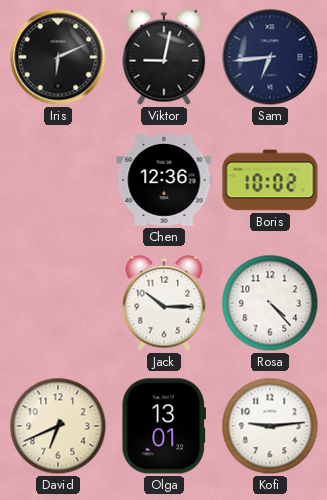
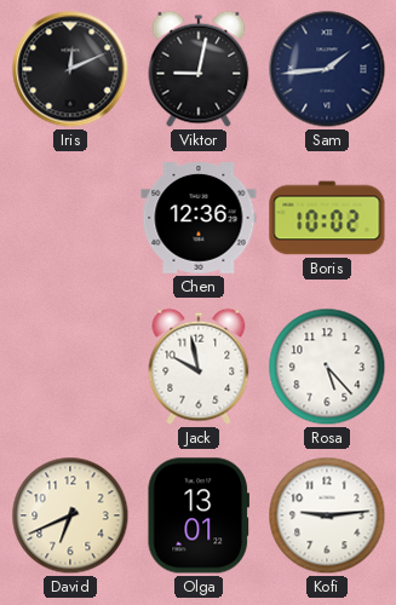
Iris: 6:11 -> 12:11
Sam: 6:44 -> 1:44
Jack: 10:15 -> 9:58
Rosa: 4:23 -> 5:23
